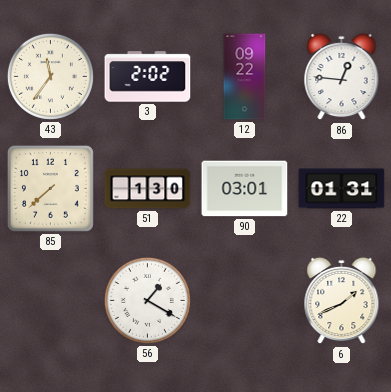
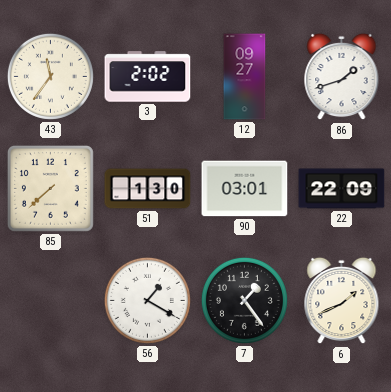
12: 09:22 -> 09:27
86: 12:46 -> 1:42
22: 01:31 -> 22:09
7: none -> 1:24
